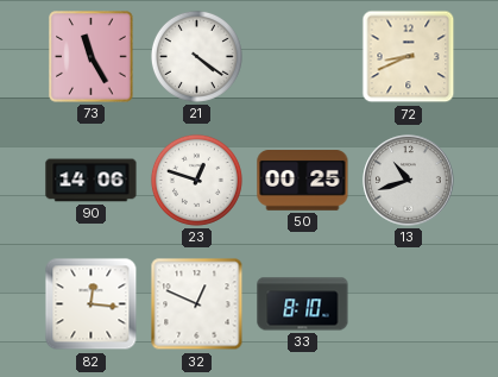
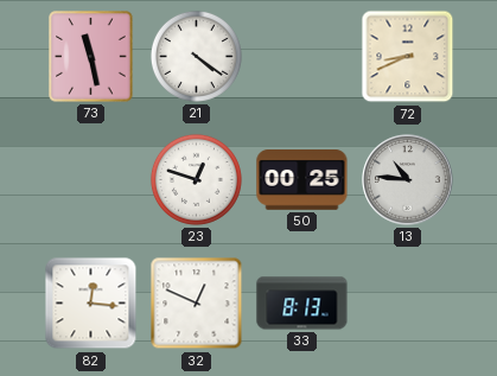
73: 11:25 -> 11:28
90: 14:06 -> none
13: 10:42 -> 10:46
33: 8:10 -> 8:13
